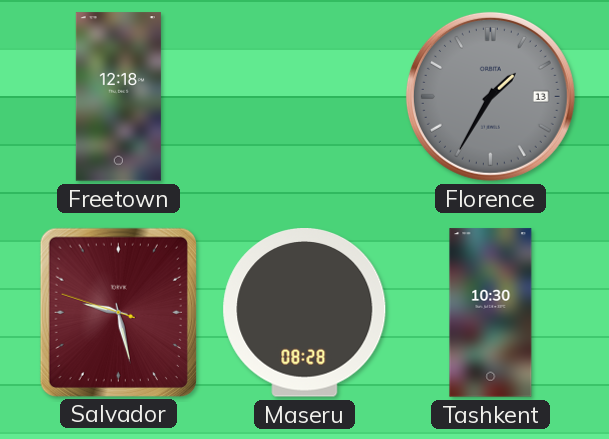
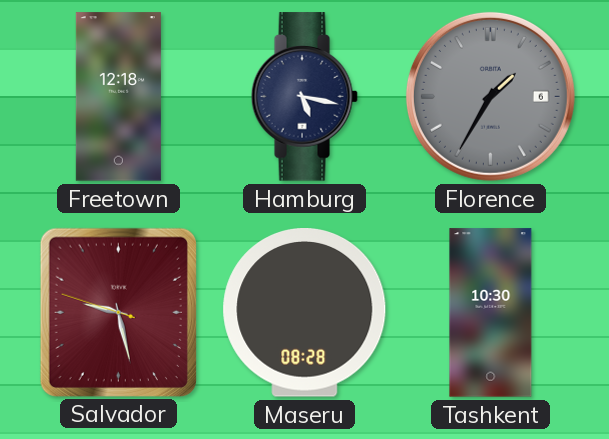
Hamburg: none -> 5:17
Florence date: 13 -> 6
